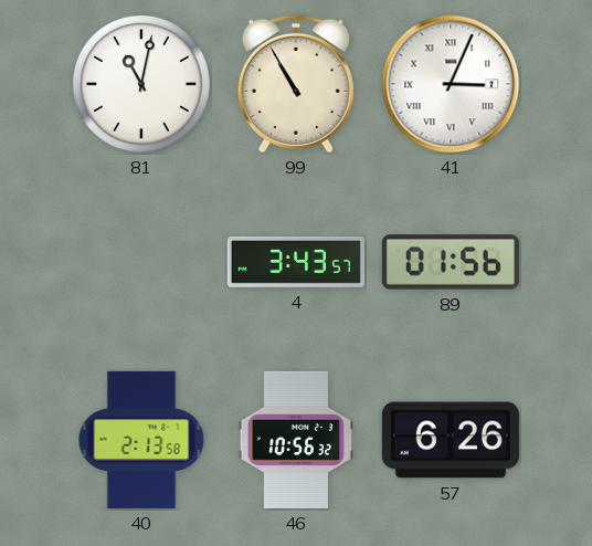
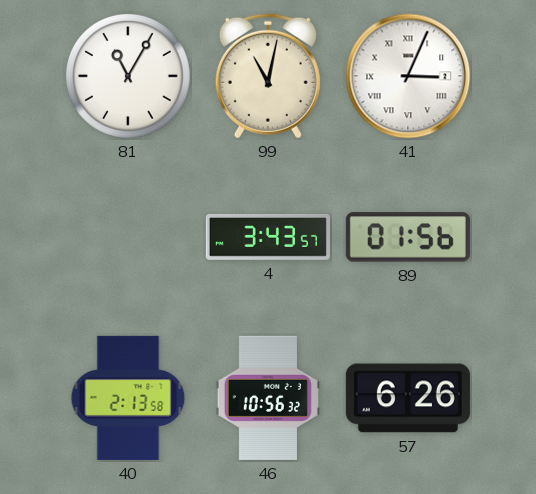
81: 11:02 -> 11:05
99: 10:55 -> 11:02
